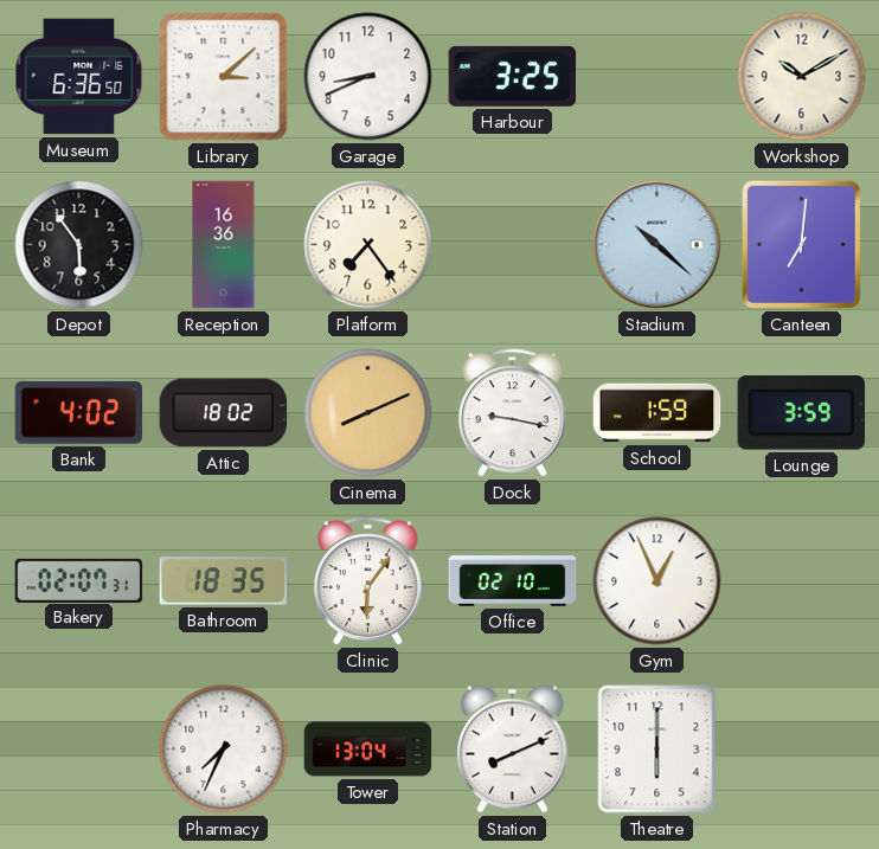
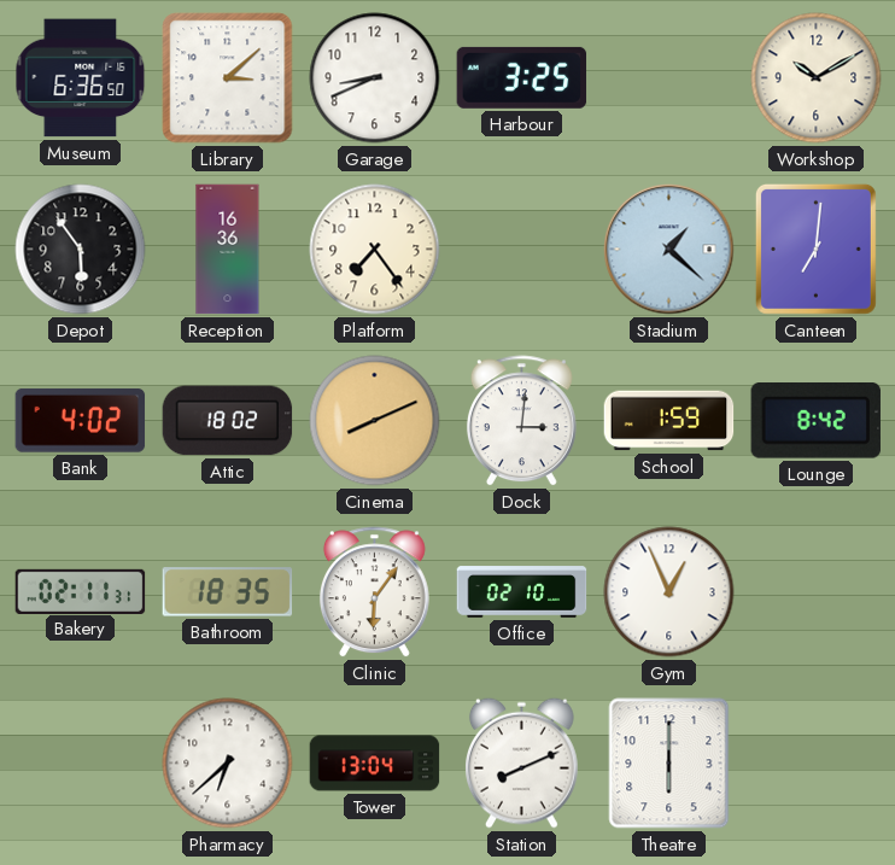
Stadium: 10:22 -> 1:22
Dock: 9:17 -> 3:01
Lounge: 3:59 -> 8:42
Bakery: 02:07 -> 02:11
Pharmacy: 7:34 -> 6:38
